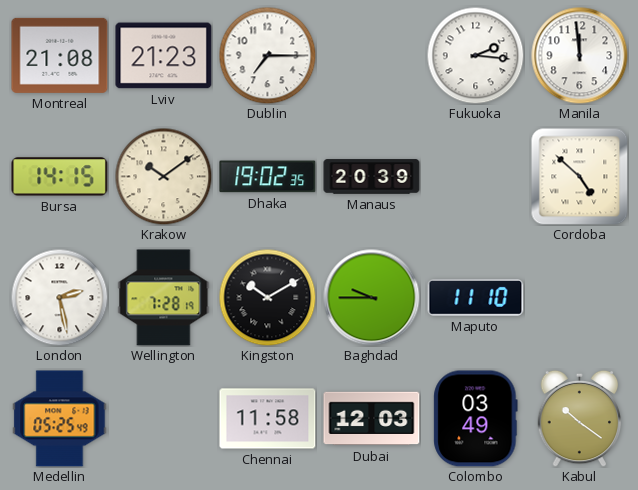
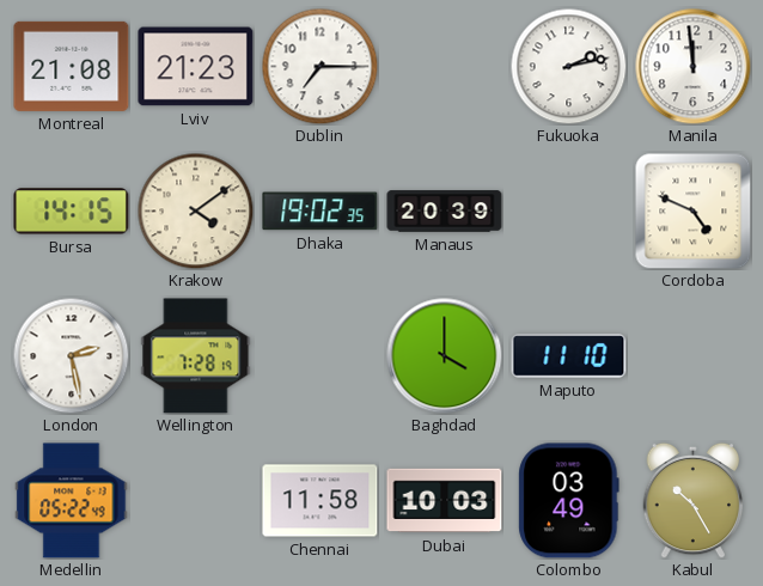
Fukuoka: 2:16 -> 2:13
Krakow: 10:09 -> 4:09
Cordoba: 4:52 -> 4:49
Kingston: 10:10 -> none
Baghdad: 9:45 -> 4:00
Medellin: 05:25 -> 05:22
Dubai: 12:03 -> 10:03
Kabul: 10:21 -> 10:25
